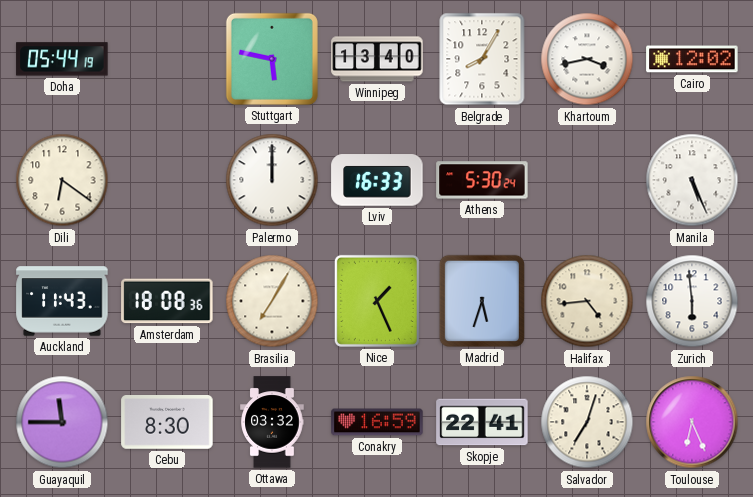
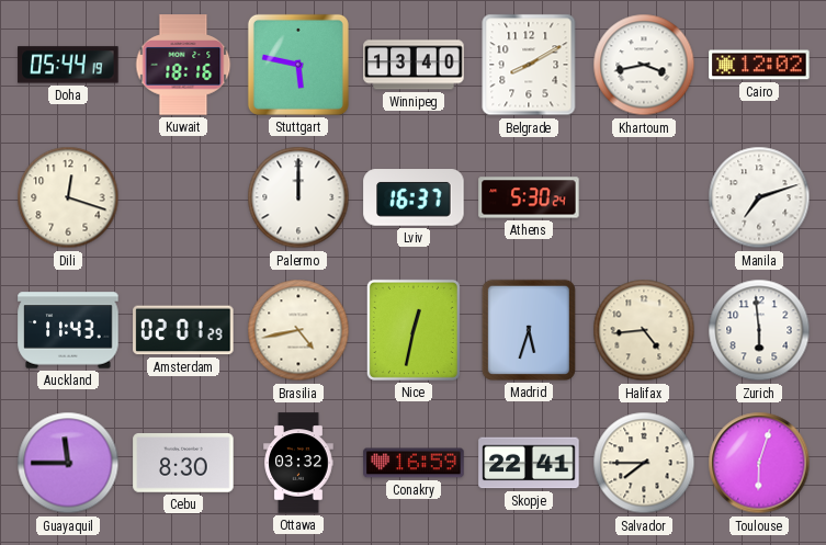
Kuwait: none -> 18:16
Belgrade: 8:05 -> 8:10
Dili: 6:21 -> 12:18
Lviv: 16:33 -> 16:37
Manila: 5:26 -> 7:12
Amsterdam: 18:08 -> 02:01
Brasilia: 7:05 -> 4:43
Nice: 1:26 -> 12:32
Salvador: 7:03 -> 7:45
Toulouse: 6:26 -> 6:03
